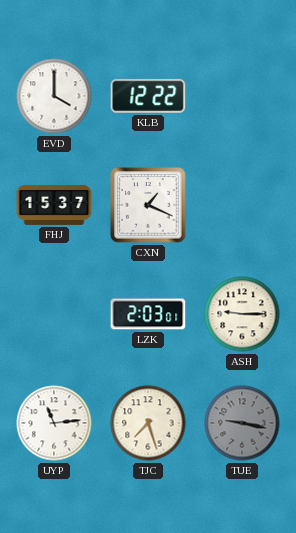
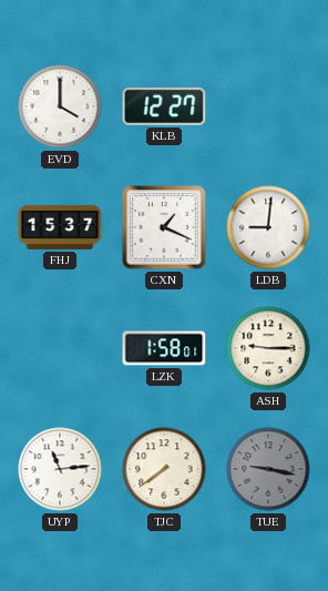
KLB: 12:22 -> 12:27
LDB: none -> 9:01
LZK: 2:03 -> 1:58
TJC: 7:27 -> 7:39
